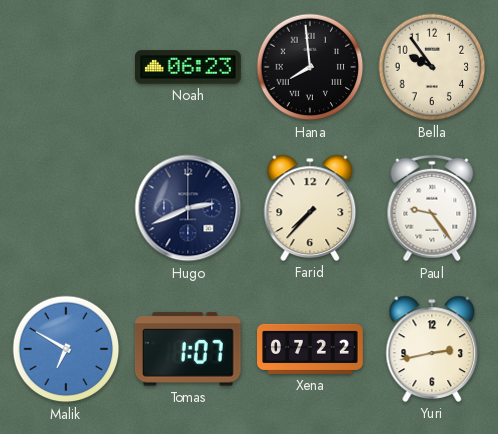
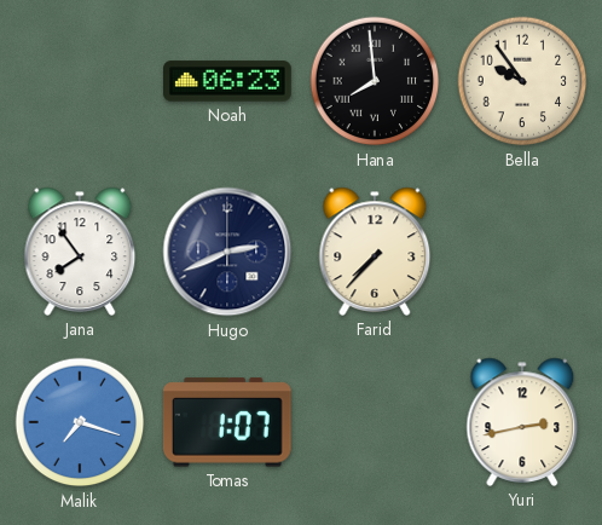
Jana: none -> 7:54
Paul: 9:24 -> none
Malik: 6:50 -> 7:18
Xena: 07:22 -> none
